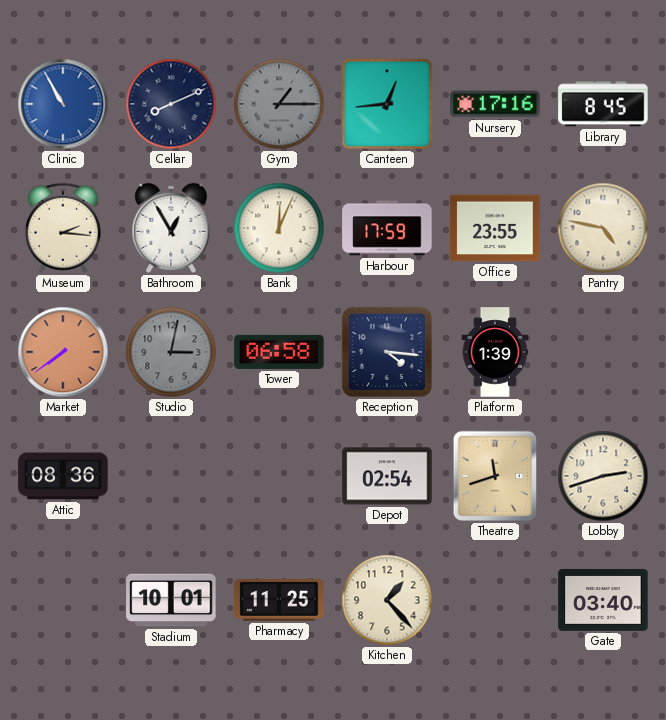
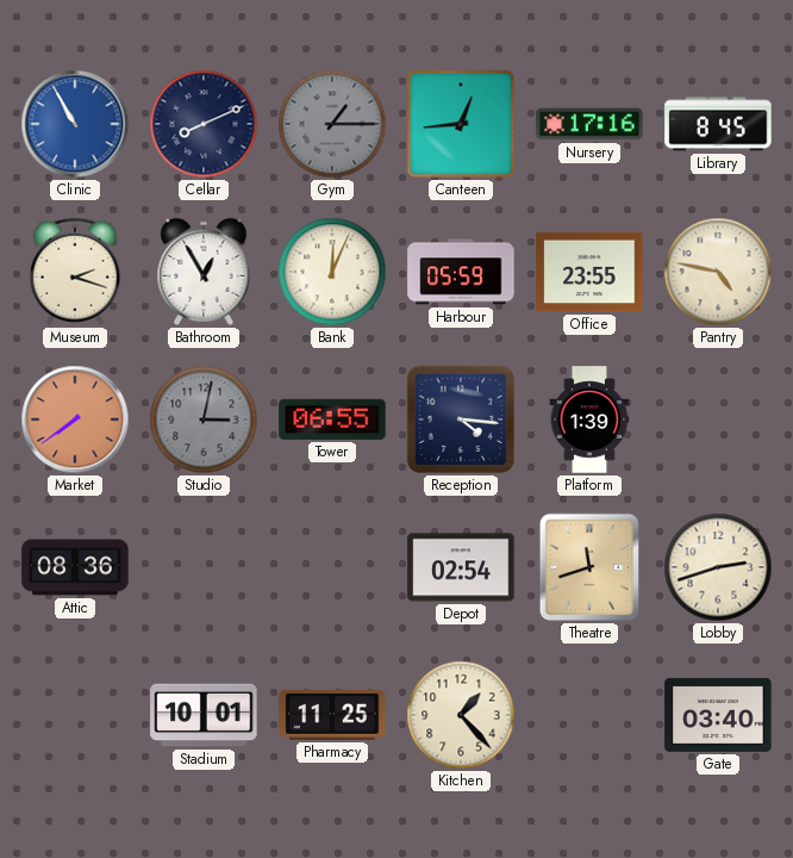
Museum: 2:16 -> 2:18
Harbour: 17:59 -> 05:59
Tower: 06:58 -> 06:55
